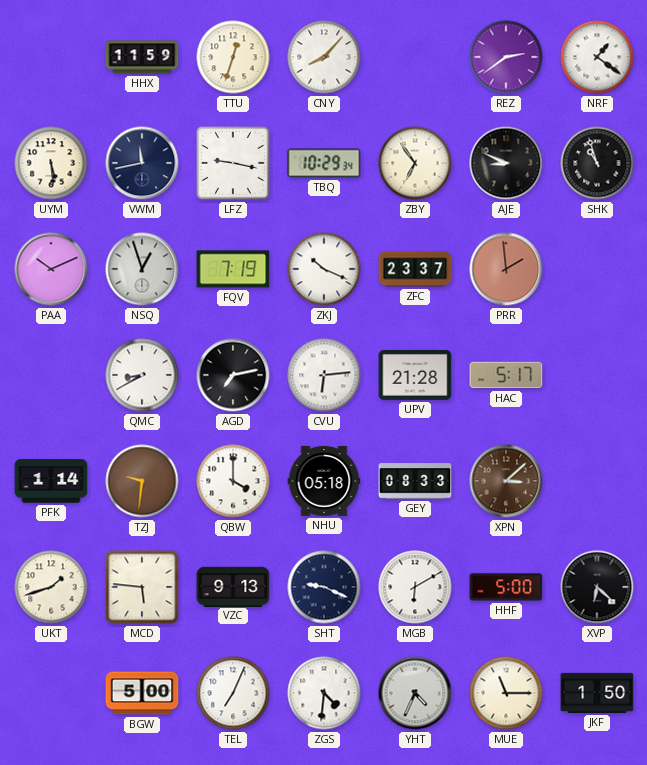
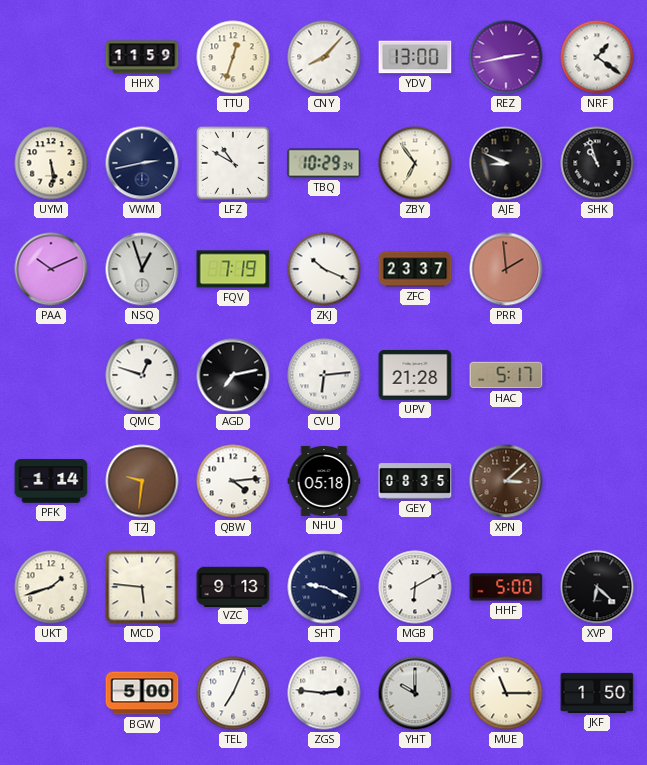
YDV: none -> 13:00
REZ: 2:39 -> 2:43
VWM: 11:43 -> 2:43
LFZ: 9:17 -> 10:50
QMC: 8:40 -> 12:48
QBW: 4:00 -> 4:14
GEY: 08:33 -> 08:35
ZGS: 4:31 -> 2:46
YHT: 4:34 -> 10:00
